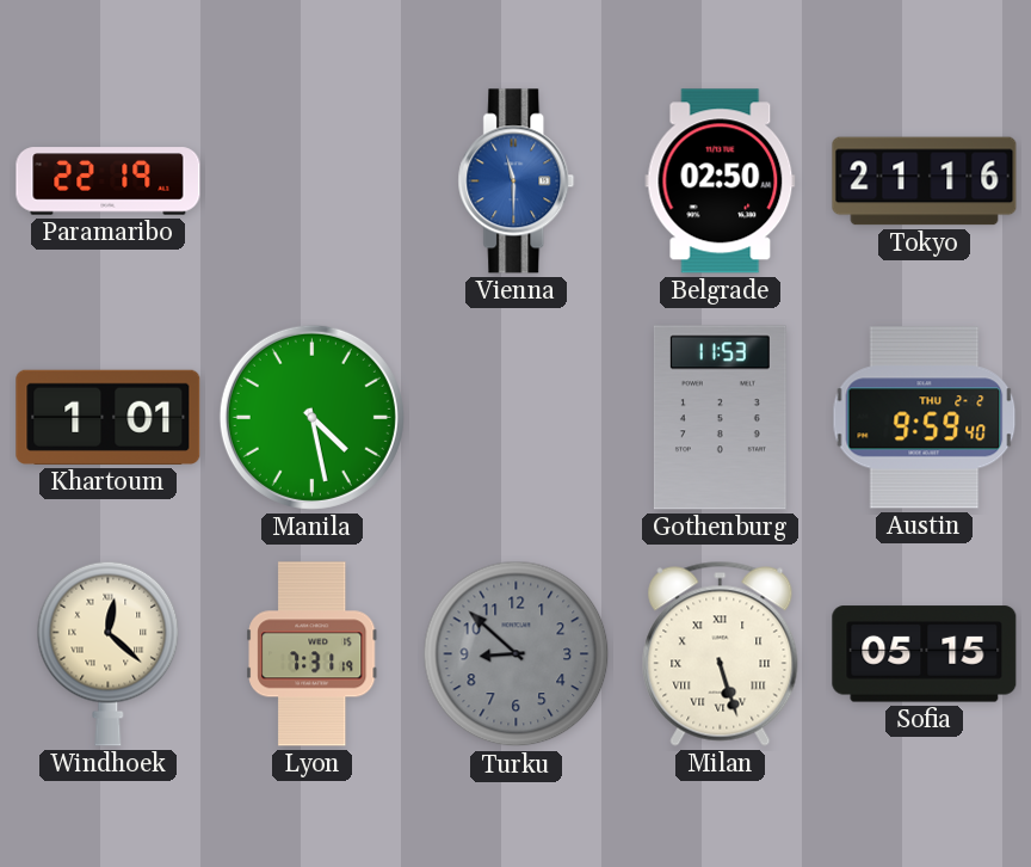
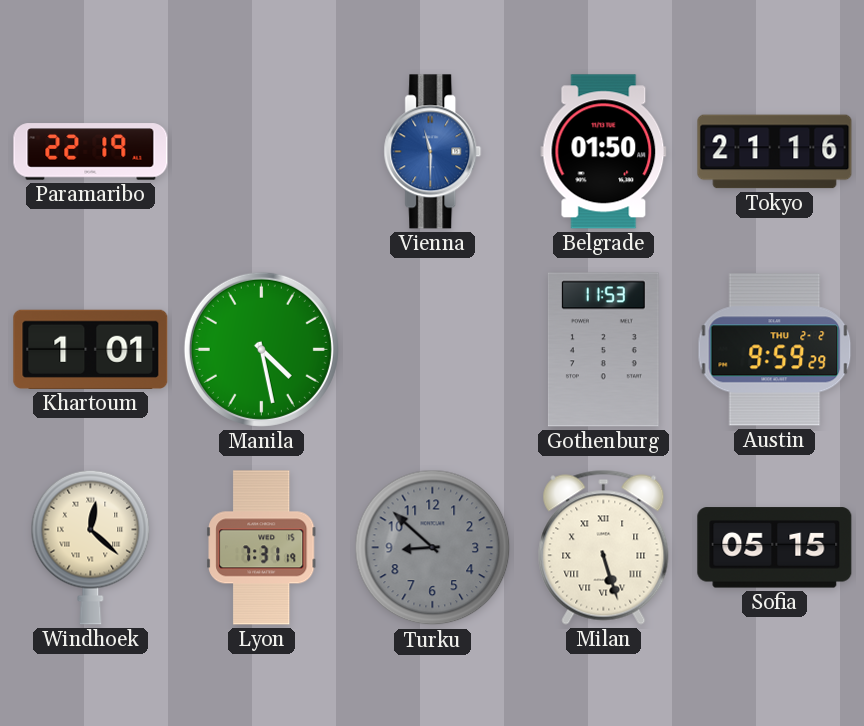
Belgrade: 02:50 -> 01:50
Austin: 9:59:40 -> 9:59:29
